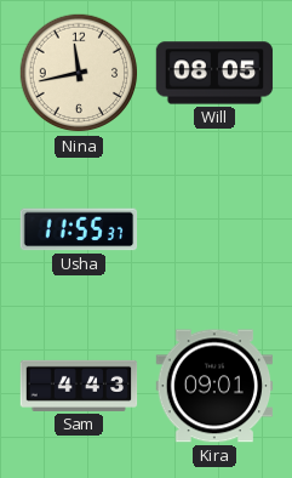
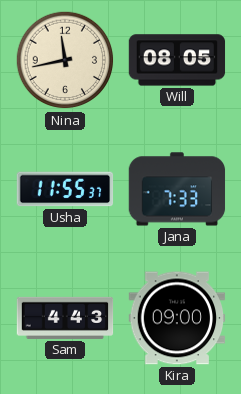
Jana: none -> 7:33
Kira: 09:01 -> 09:00
